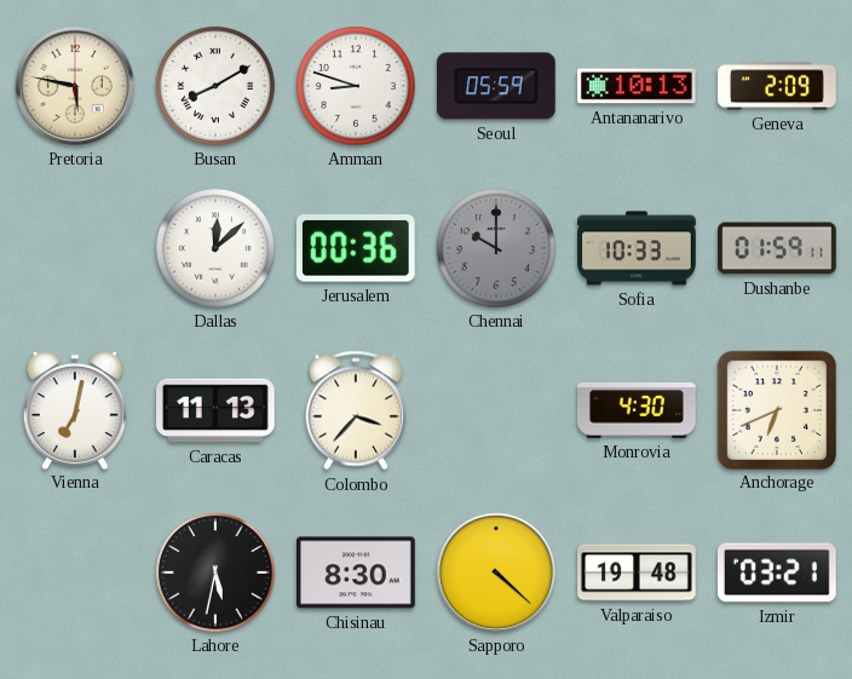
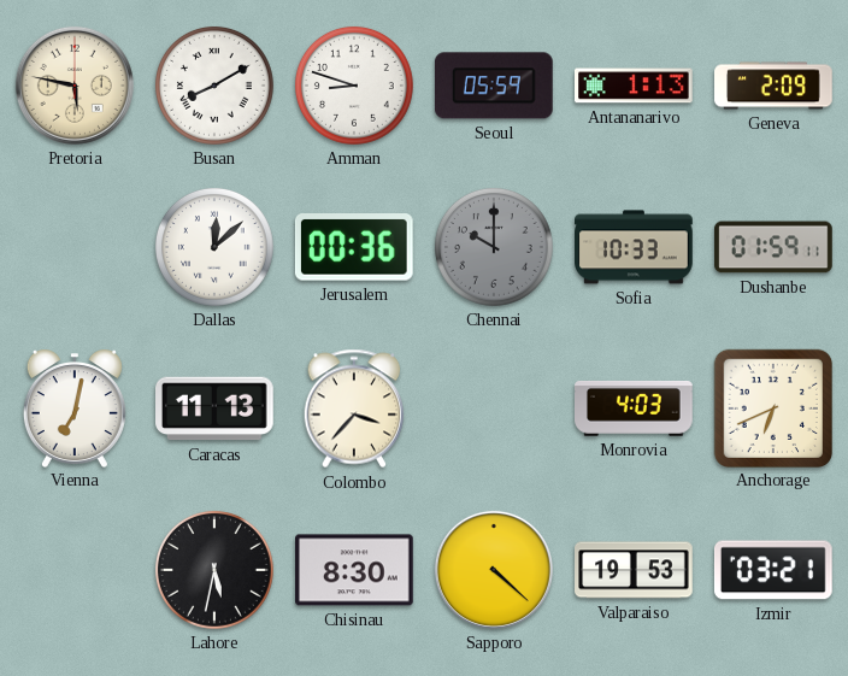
Antananarivo: 10:13 -> 1:13
Monrovia: 4:30 -> 4:03
Valparaiso: 19:48 -> 19:53
